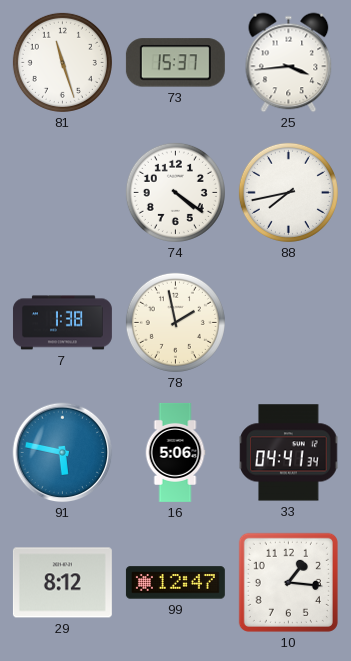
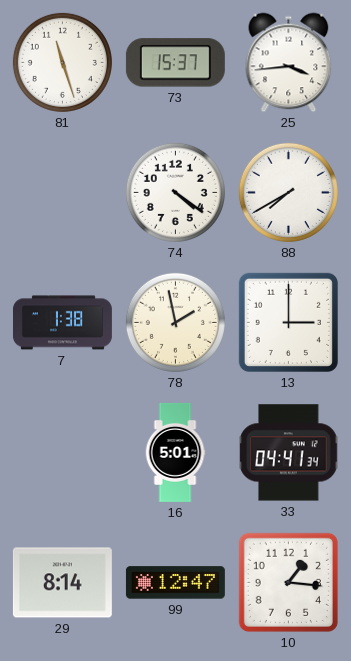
88: 7:43 -> 7:40
13: none -> 3:00
91: 5:47 -> none
16: 5:06 -> 5:01
29: 8:12 -> 8:14
